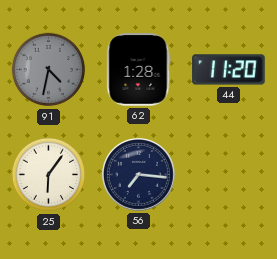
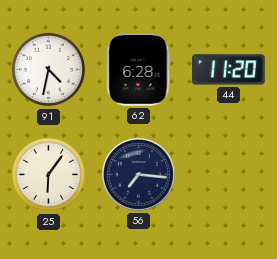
91 dial: grey -> white
62: 1:28 -> 6:28
